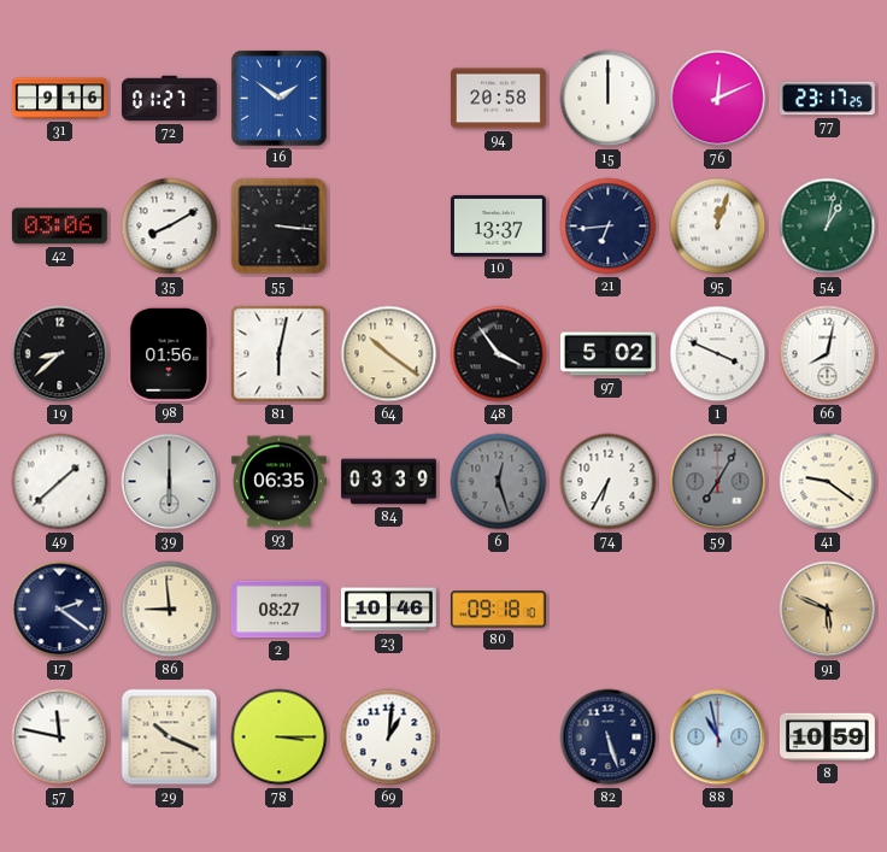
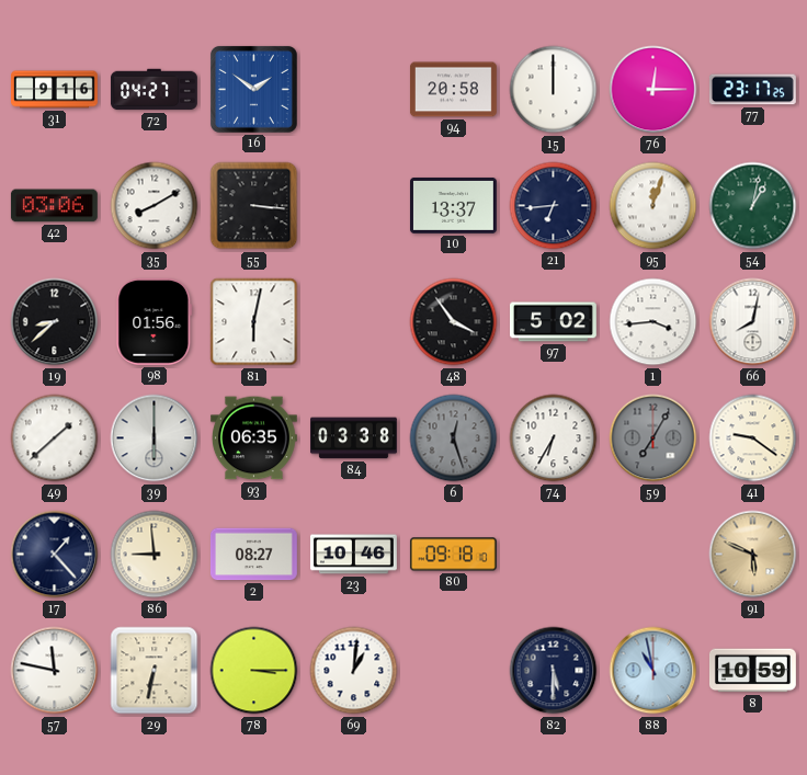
72: 01:27 -> 04:27
76: 12:11 -> 12:15
64: 10:21 -> none
1: 3:49 -> 3:44
84: 03:39 -> 03:38
17: 2:21 -> 1:23
29: 10:19 -> 6:32
82: 5:27 -> 5:30
